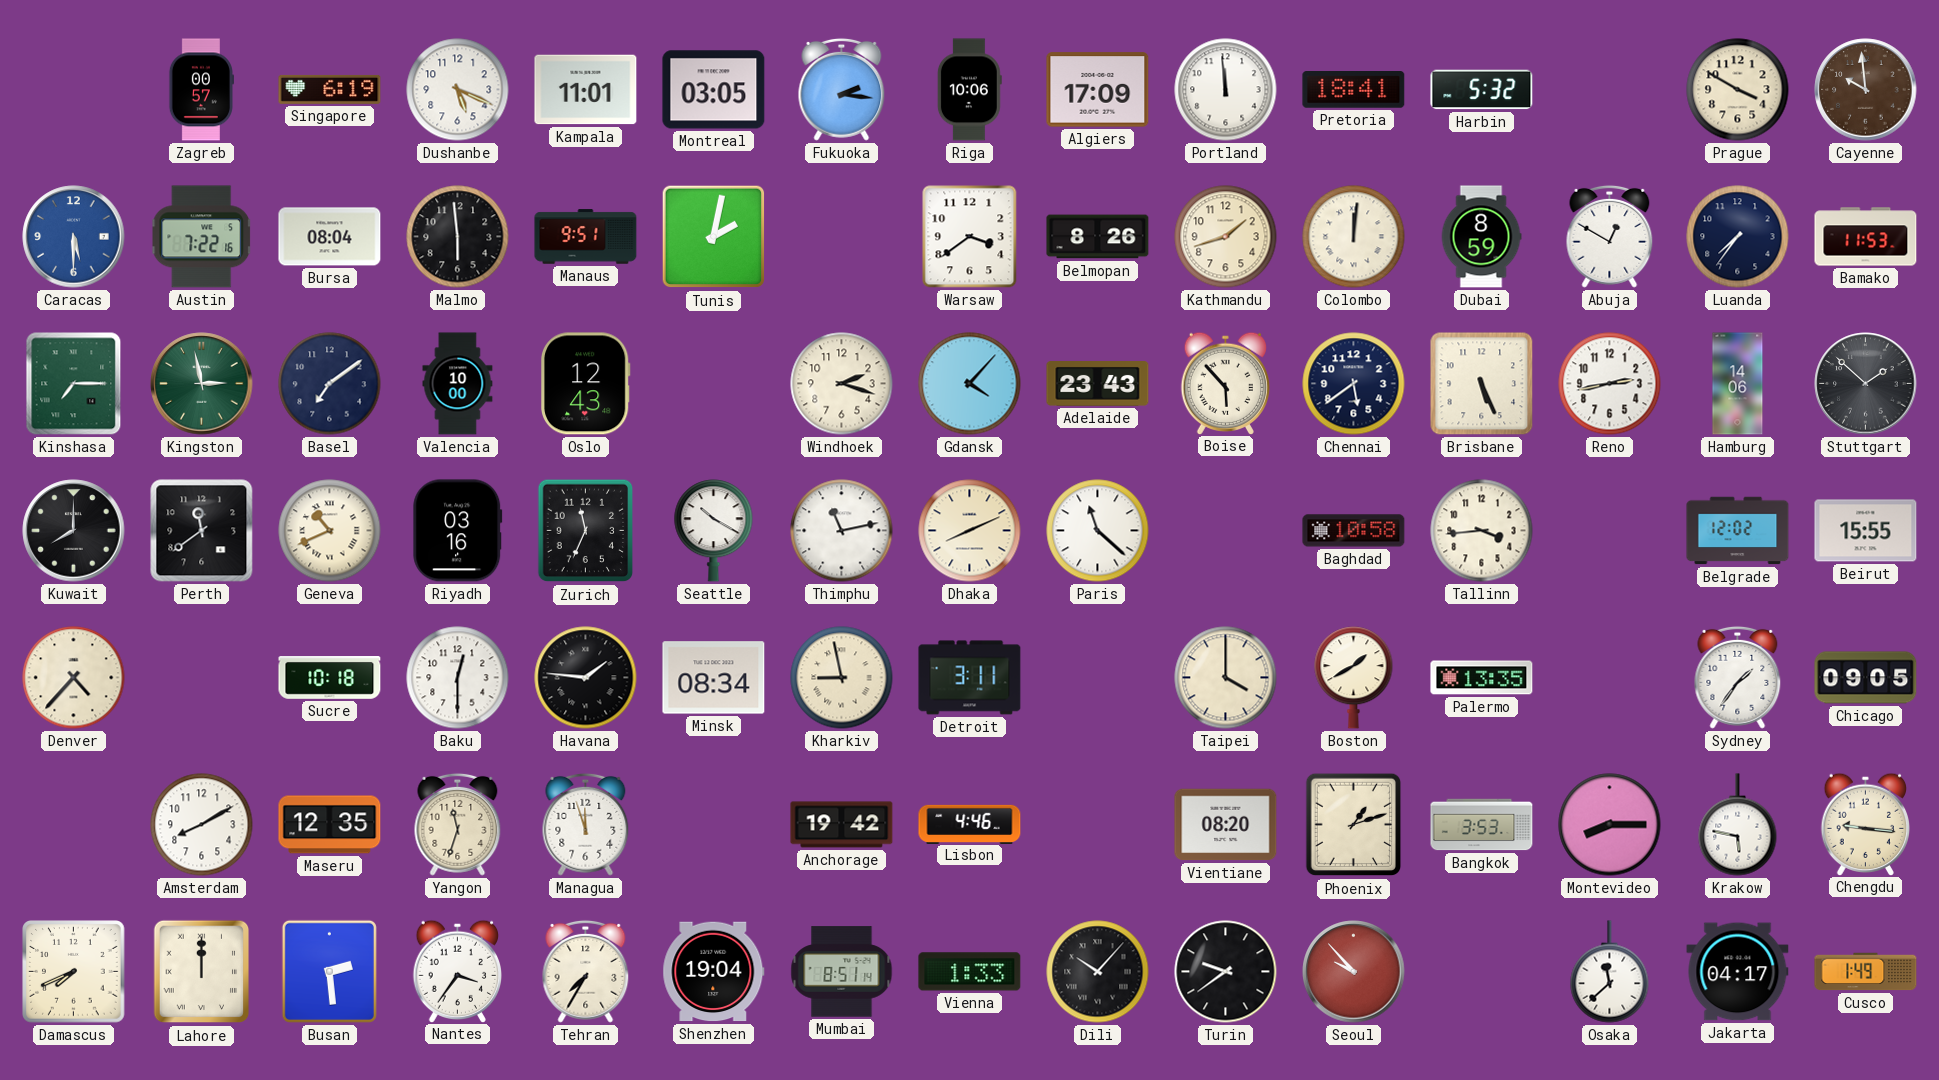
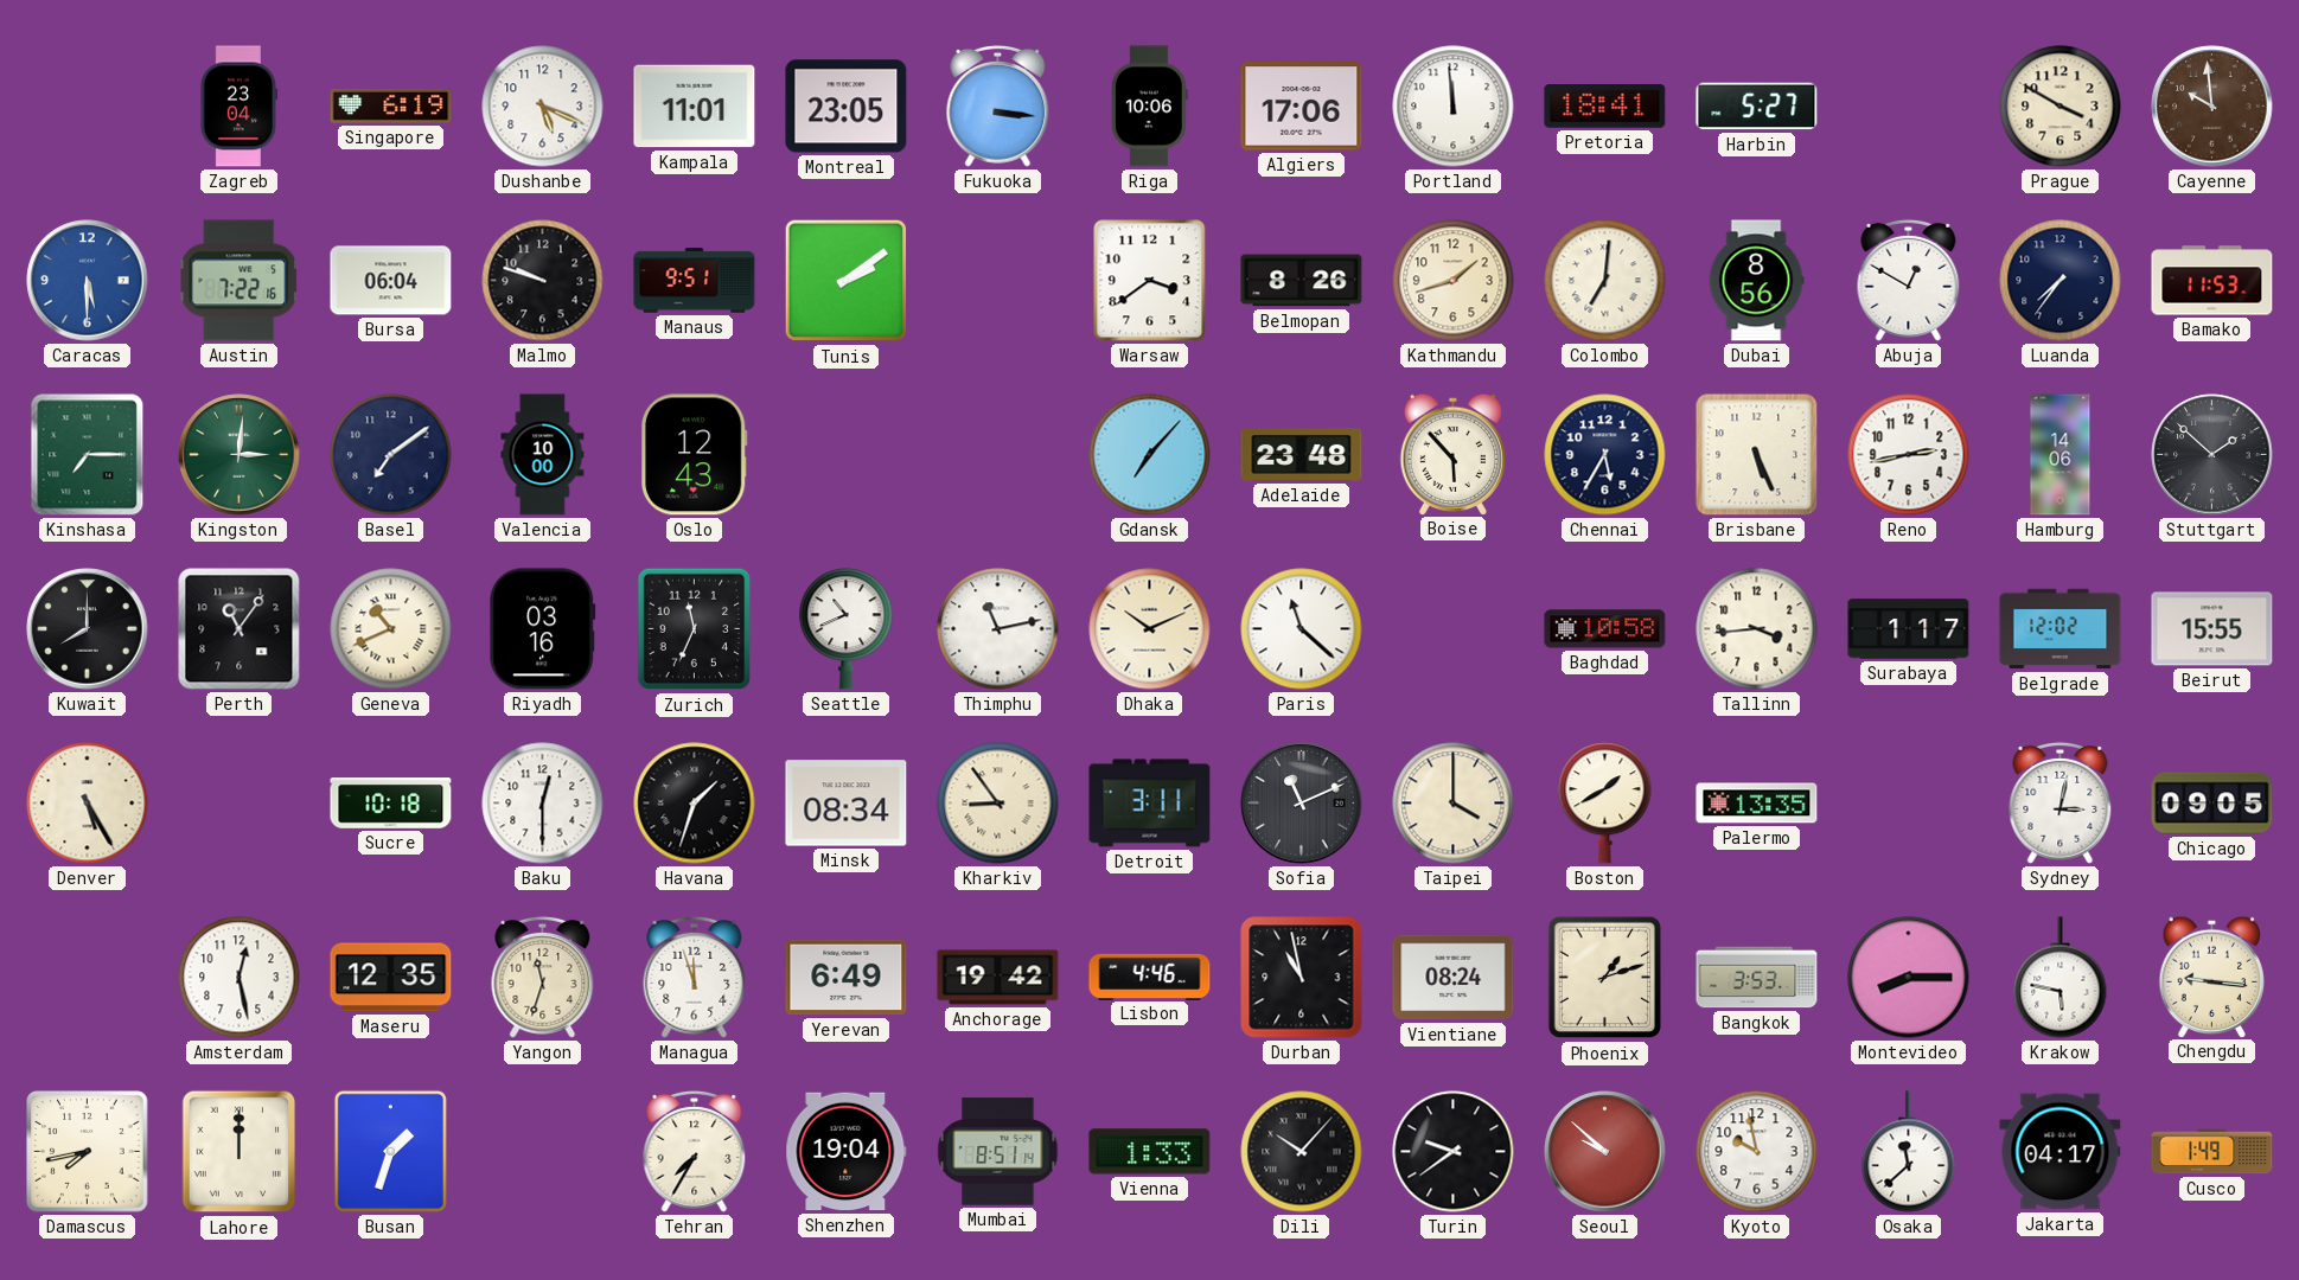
Zagreb: 00:57 -> 23:04
Montreal: 03:05 -> 23:05
Fukuoka: 2:16 -> 3:16
Algiers: 17:09 -> 17:06
Harbin: 5:32 -> 5:27
Bursa: 08:04 -> 06:04
Malmo: 5:59 -> 9:48
Tunis: 2:02 -> 2:09
Colombo: 12:01 -> 7:01
Dubai: 8:59 -> 8:56
Kingston: 2:58 -> 3:01
Windhoek: 2:18 -> none
Gdansk: 4:07 -> 7:07
Adelaide: 23:43 -> 23:48
Chennai: 5:39 -> 5:35
Perth: 11:39 -> 11:06
Seattle: 10:20 -> 10:41
Dhaka: 8:11 -> 10:11
Surabaya: none -> 1:17
Denver: 4:37 -> 5:25
Havana: 1:46 -> 1:33
Kharkiv: 8:58 -> 8:54
Sofia: none -> 11:11
Sydney: 1:36 -> 3:02
Amsterdam: 8:10 -> 12:28
Yerevan: none -> 6:49
Durban: none -> 10:58
Vientiane: 08:20 -> 08:24
Damascus: 7:41 -> 7:43
Busan: 2:29 -> 1:33
Nantes: 3:36 -> none
Seoul: 9:53 -> 9:52
Kyoto: none -> 9:58
